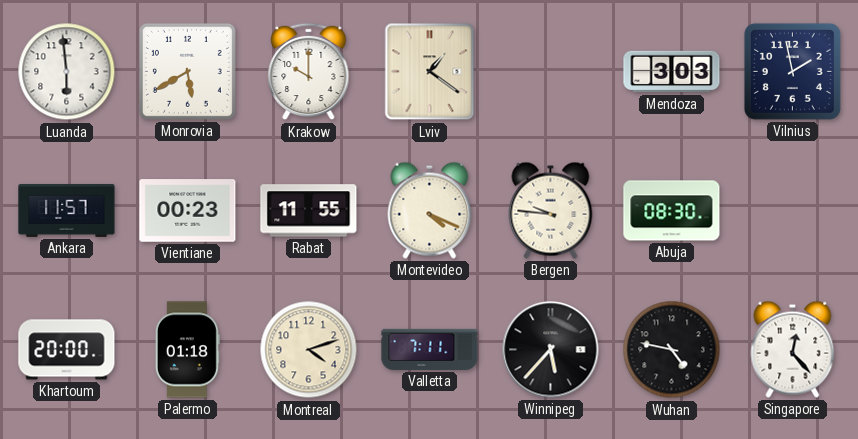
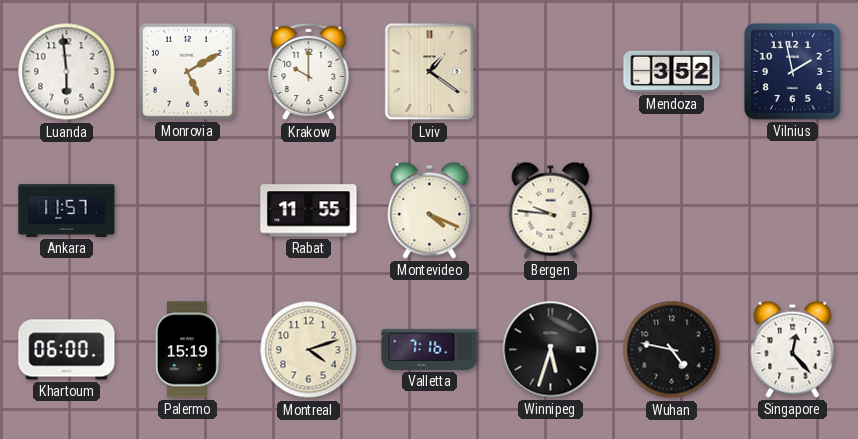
Monrovia: 5:40 -> 5:10
Mendoza: 3:03 -> 3:52
Vientiane: 00:23 -> none
Abuja: 08:30 -> none
Khartoum: 20:00 -> 06:00
Palermo: 01:18 -> 15:19
Valletta: 7:11 -> 7:16
Winnipeg: 5:37 -> 5:33
